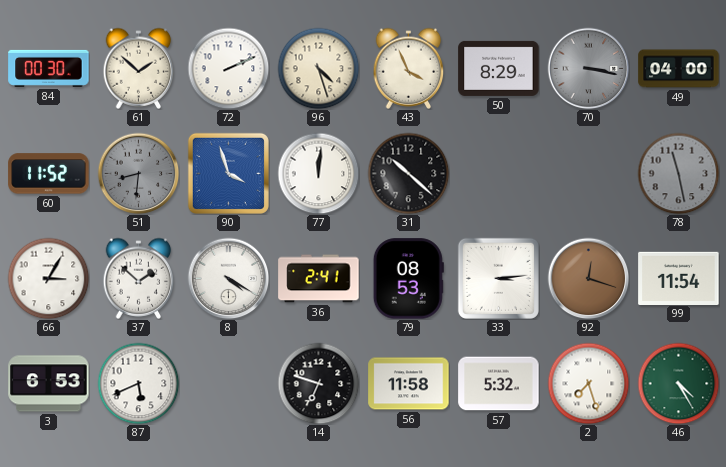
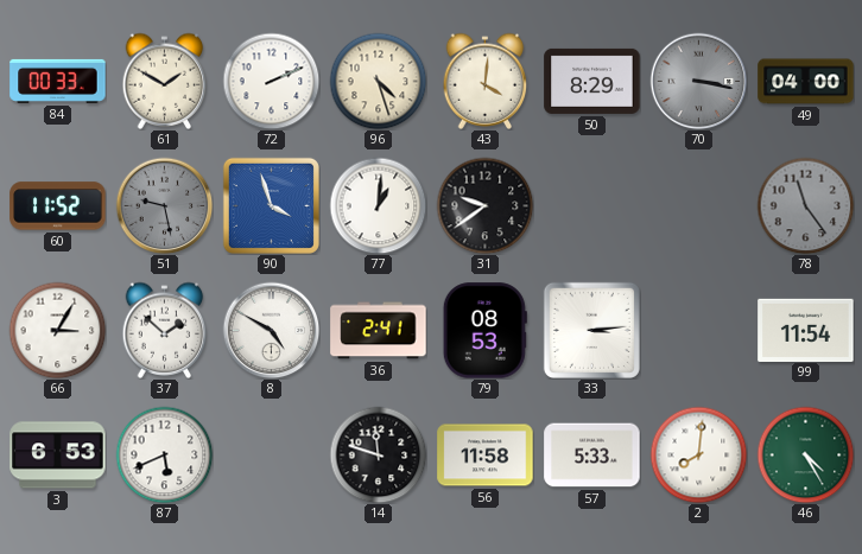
84: 00:30 -> 00:33
61: 1:52 -> 1:50
43: 3:56 -> 4:01
51: 8:31 -> 9:28
77: 12:01 -> 1:01
31: 10:22 -> 9:39
78: 11:28 -> 11:24
8: 4:20 -> 4:50
92: 12:18 -> none
14: 6:48 -> 11:48
57: 5:32 -> 5:33
2: 7:27 -> 8:01
